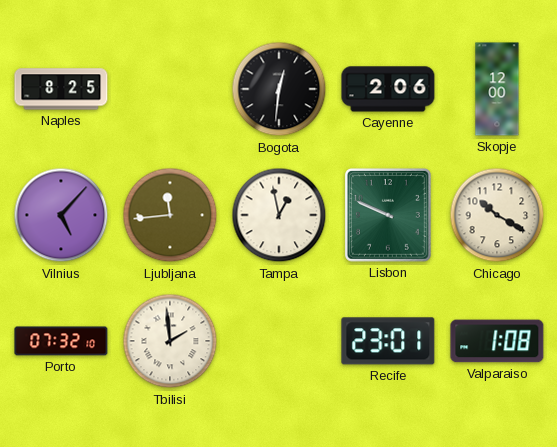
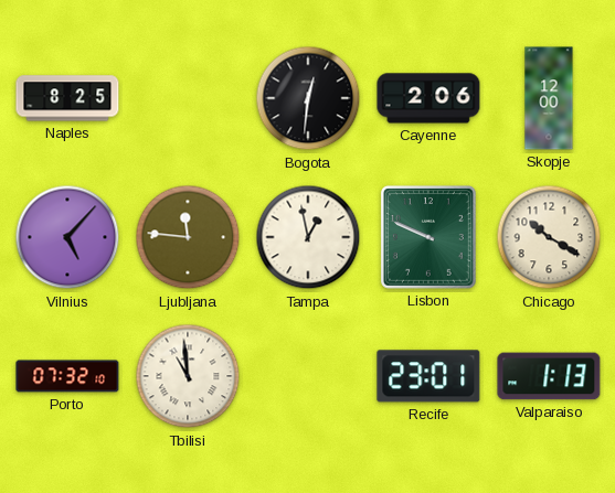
Ljubljana: 11:44 -> 11:46
Tbilisi: 1:59 -> 10:59
Valparaiso: 1:08 -> 1:13
